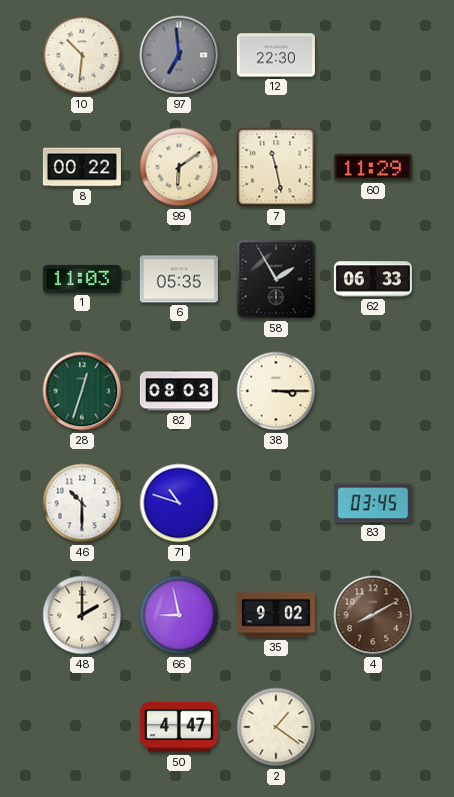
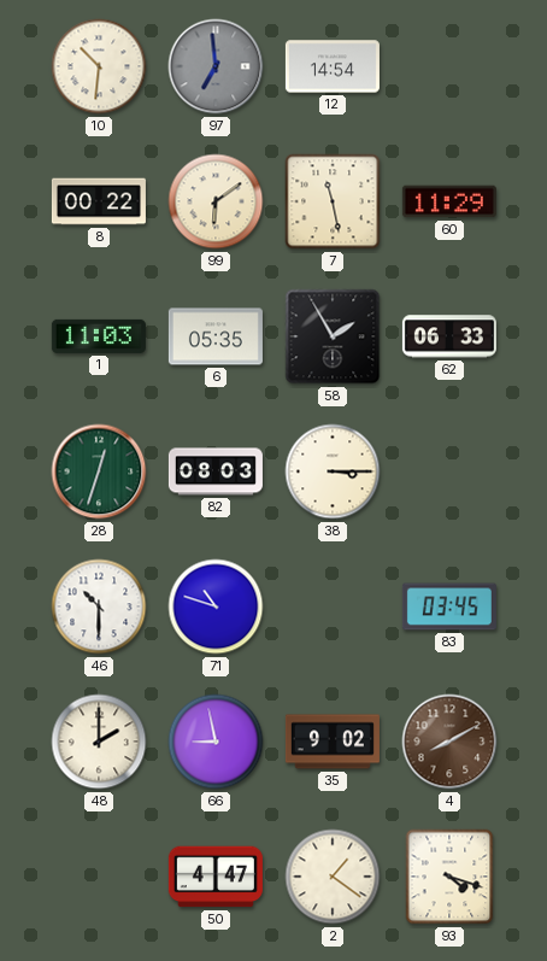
12: 22:30 -> 14:54
93: none -> 4:18
